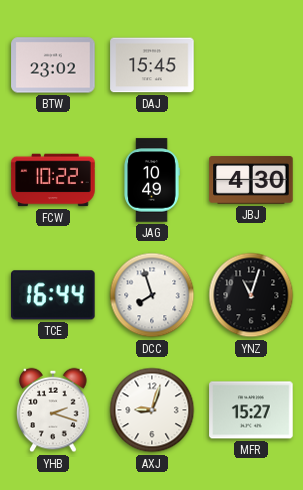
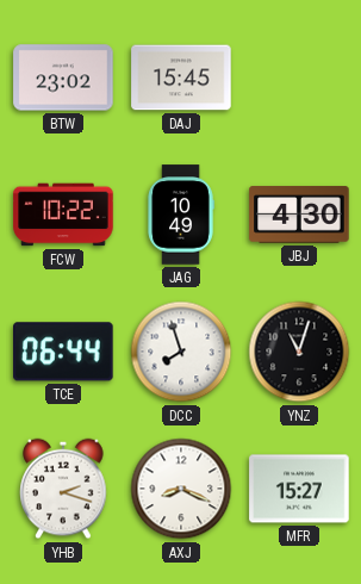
TCE: 16:44 -> 06:44
AXJ: 9:03 -> 8:19
